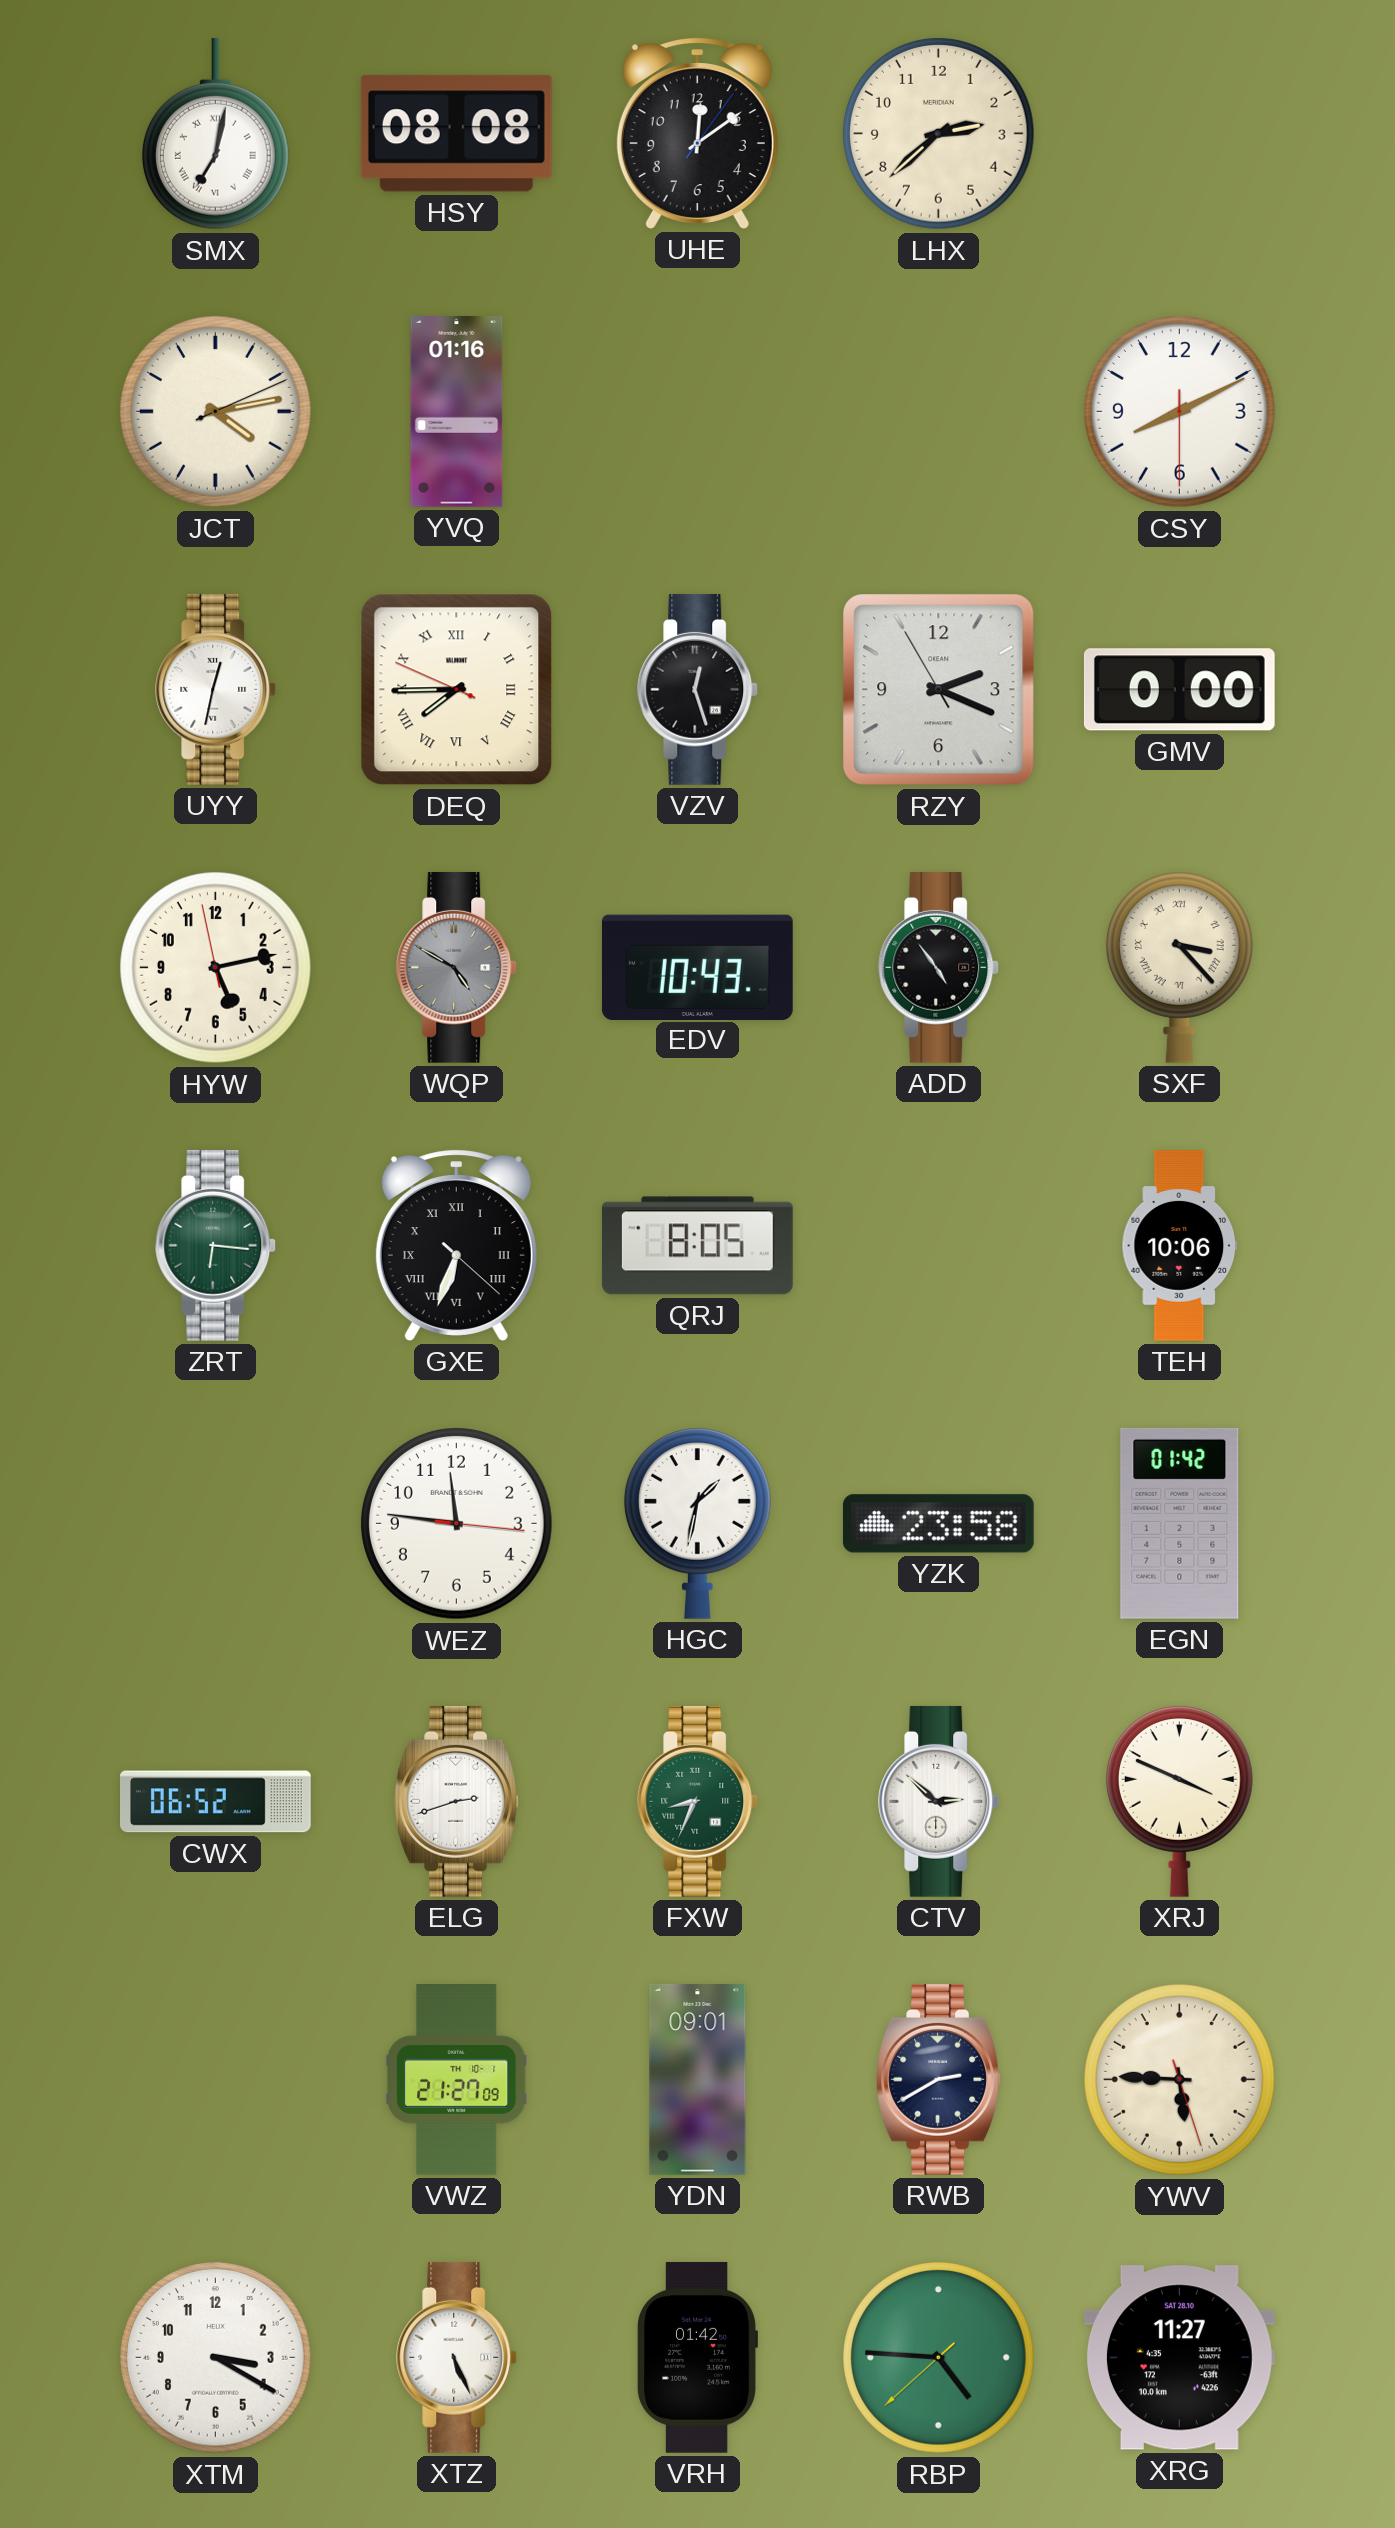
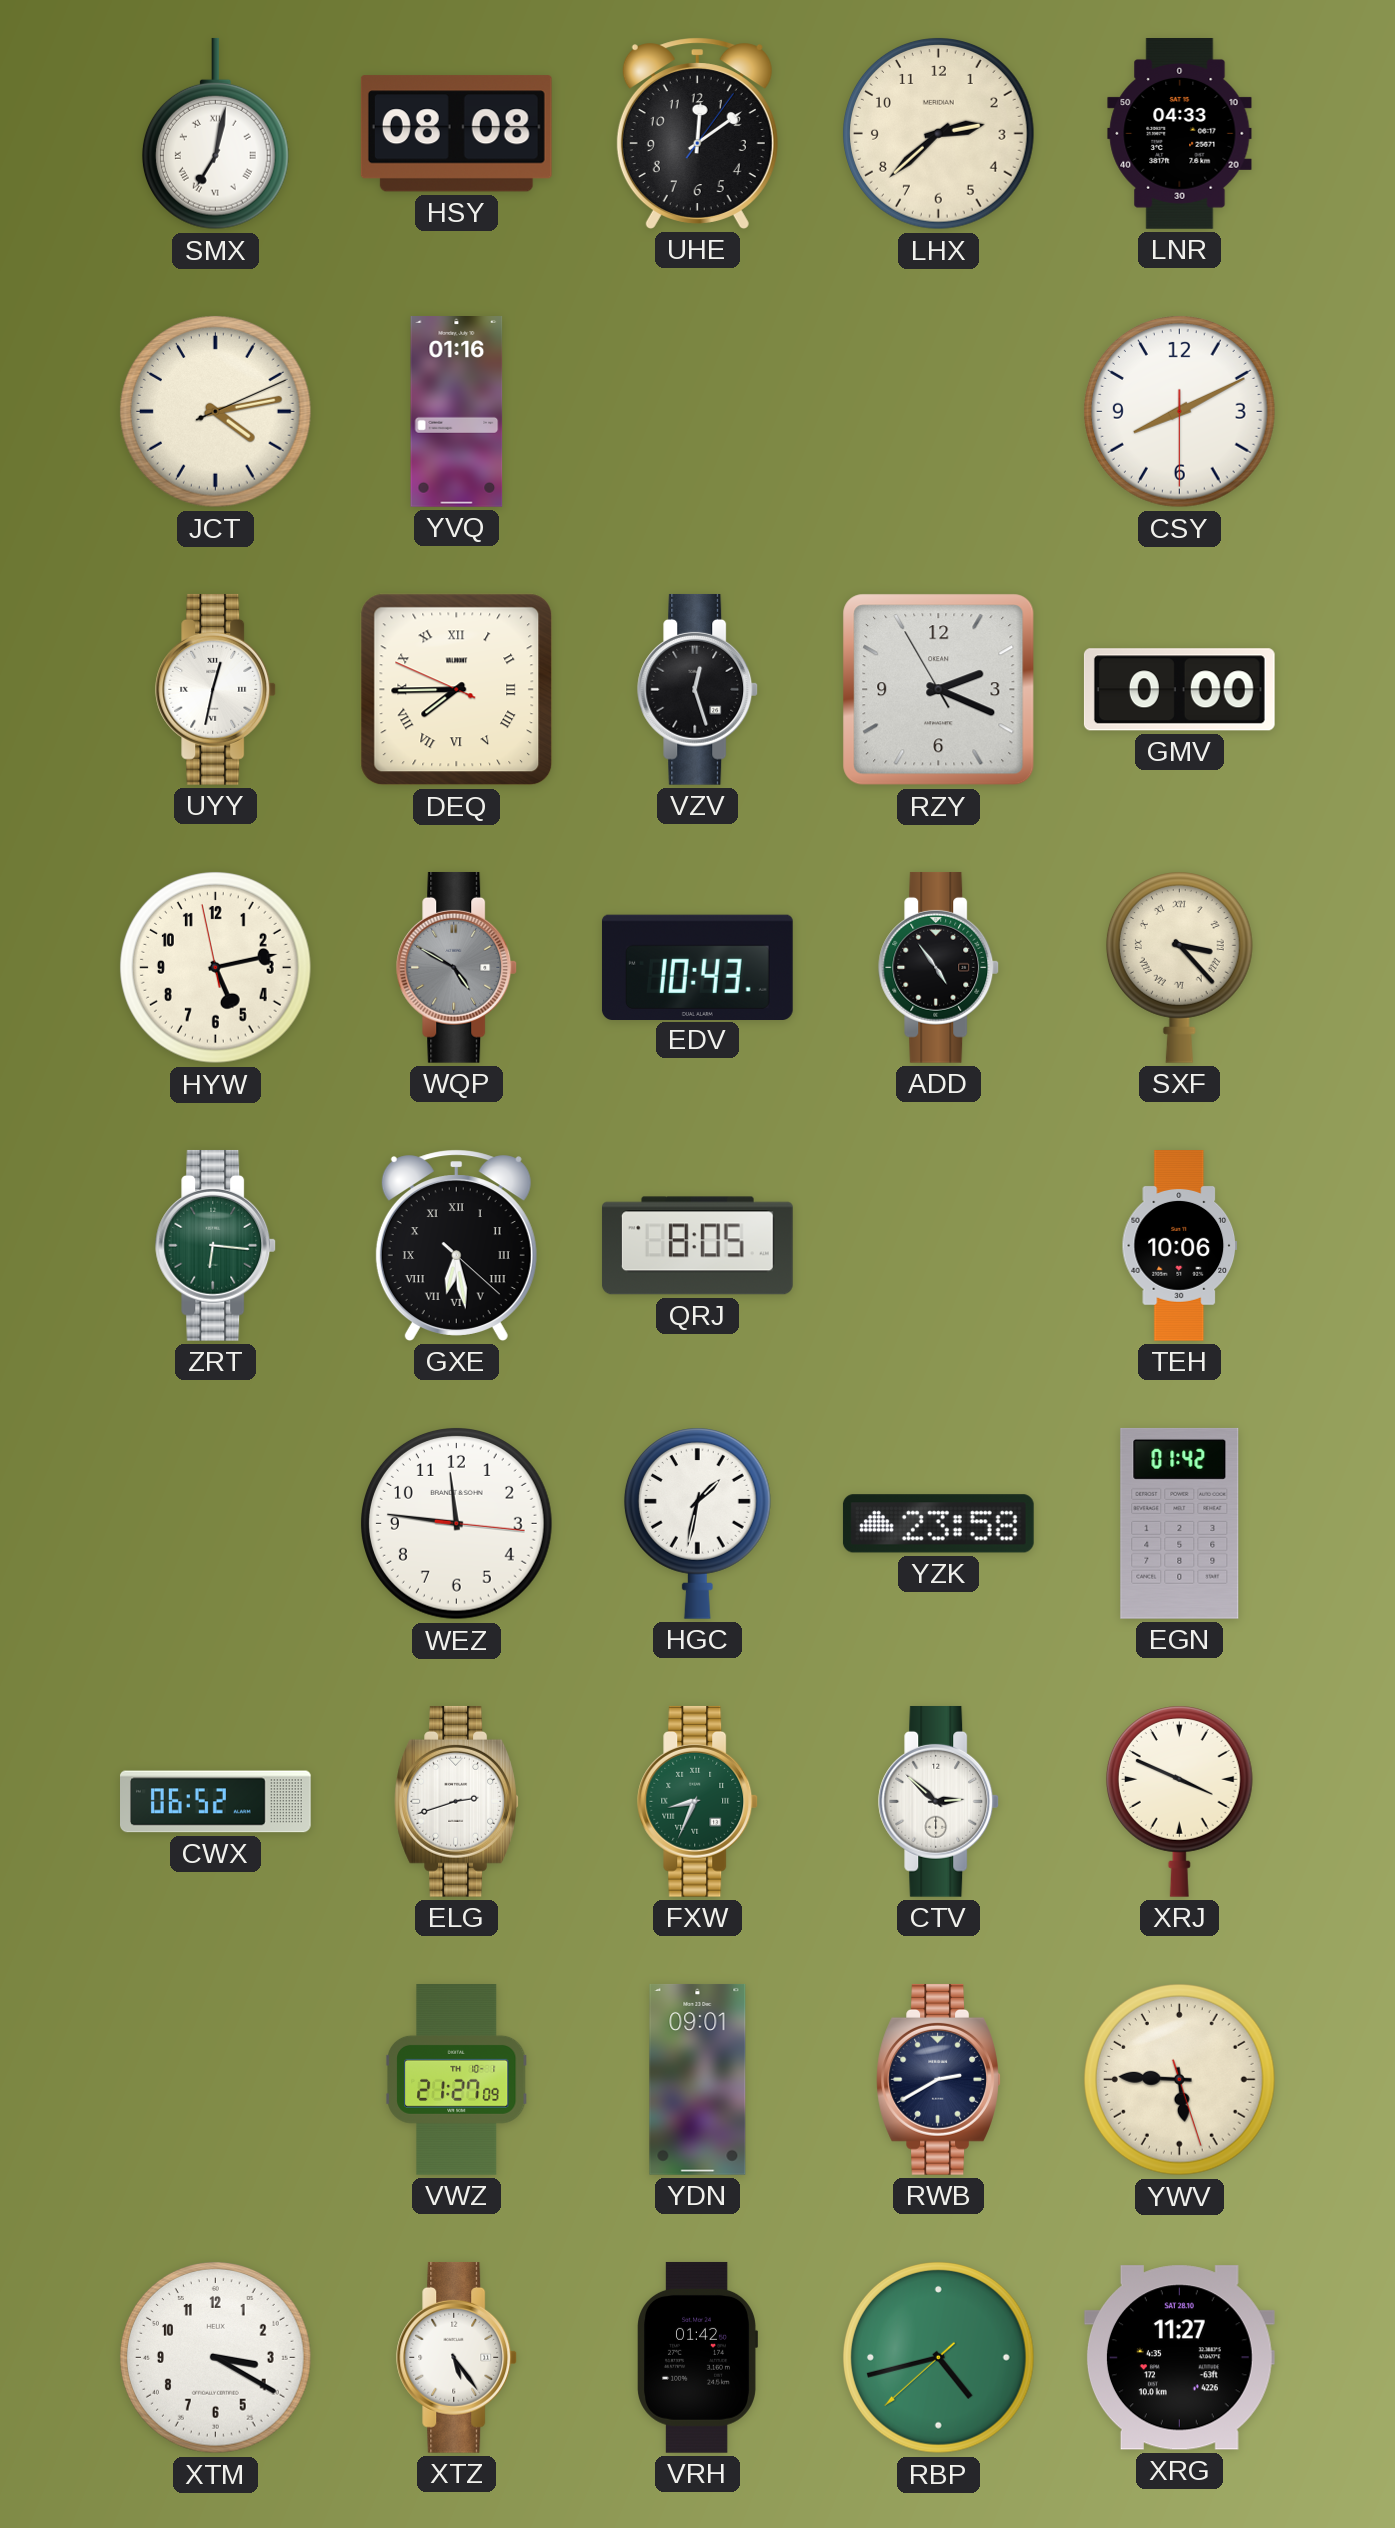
LNR: none -> 04:33
GXE: 6:33 -> 6:28
XTZ: 5:26 -> 5:24
RBP: 4:45 -> 4:42
